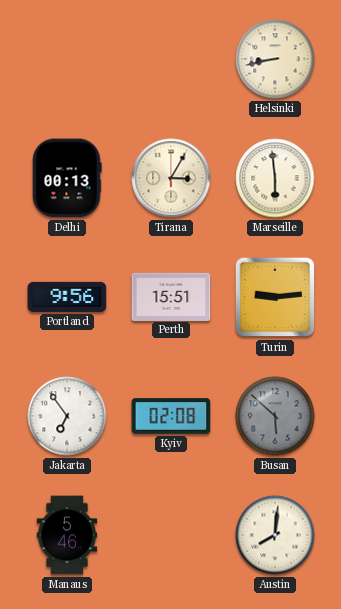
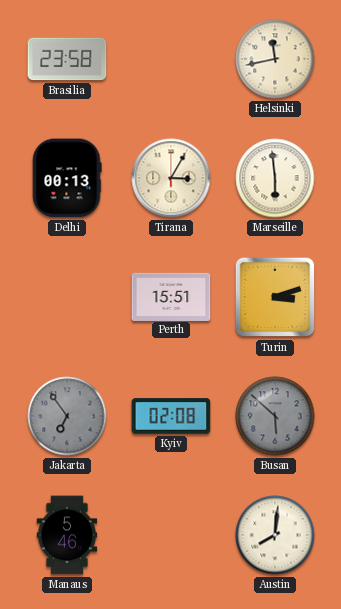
Brasilia: none -> 23:58
Helsinki: 8:43 -> 11:43
Portland: 9:56 -> none
Turin: 9:14 -> 3:12
Jakarta dial: white -> grey
